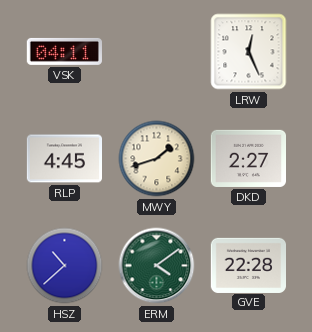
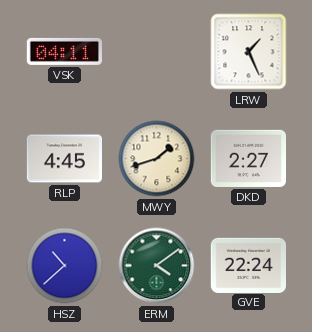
LRW: 12:26 -> 1:26
GVE: 22:28 -> 22:24
